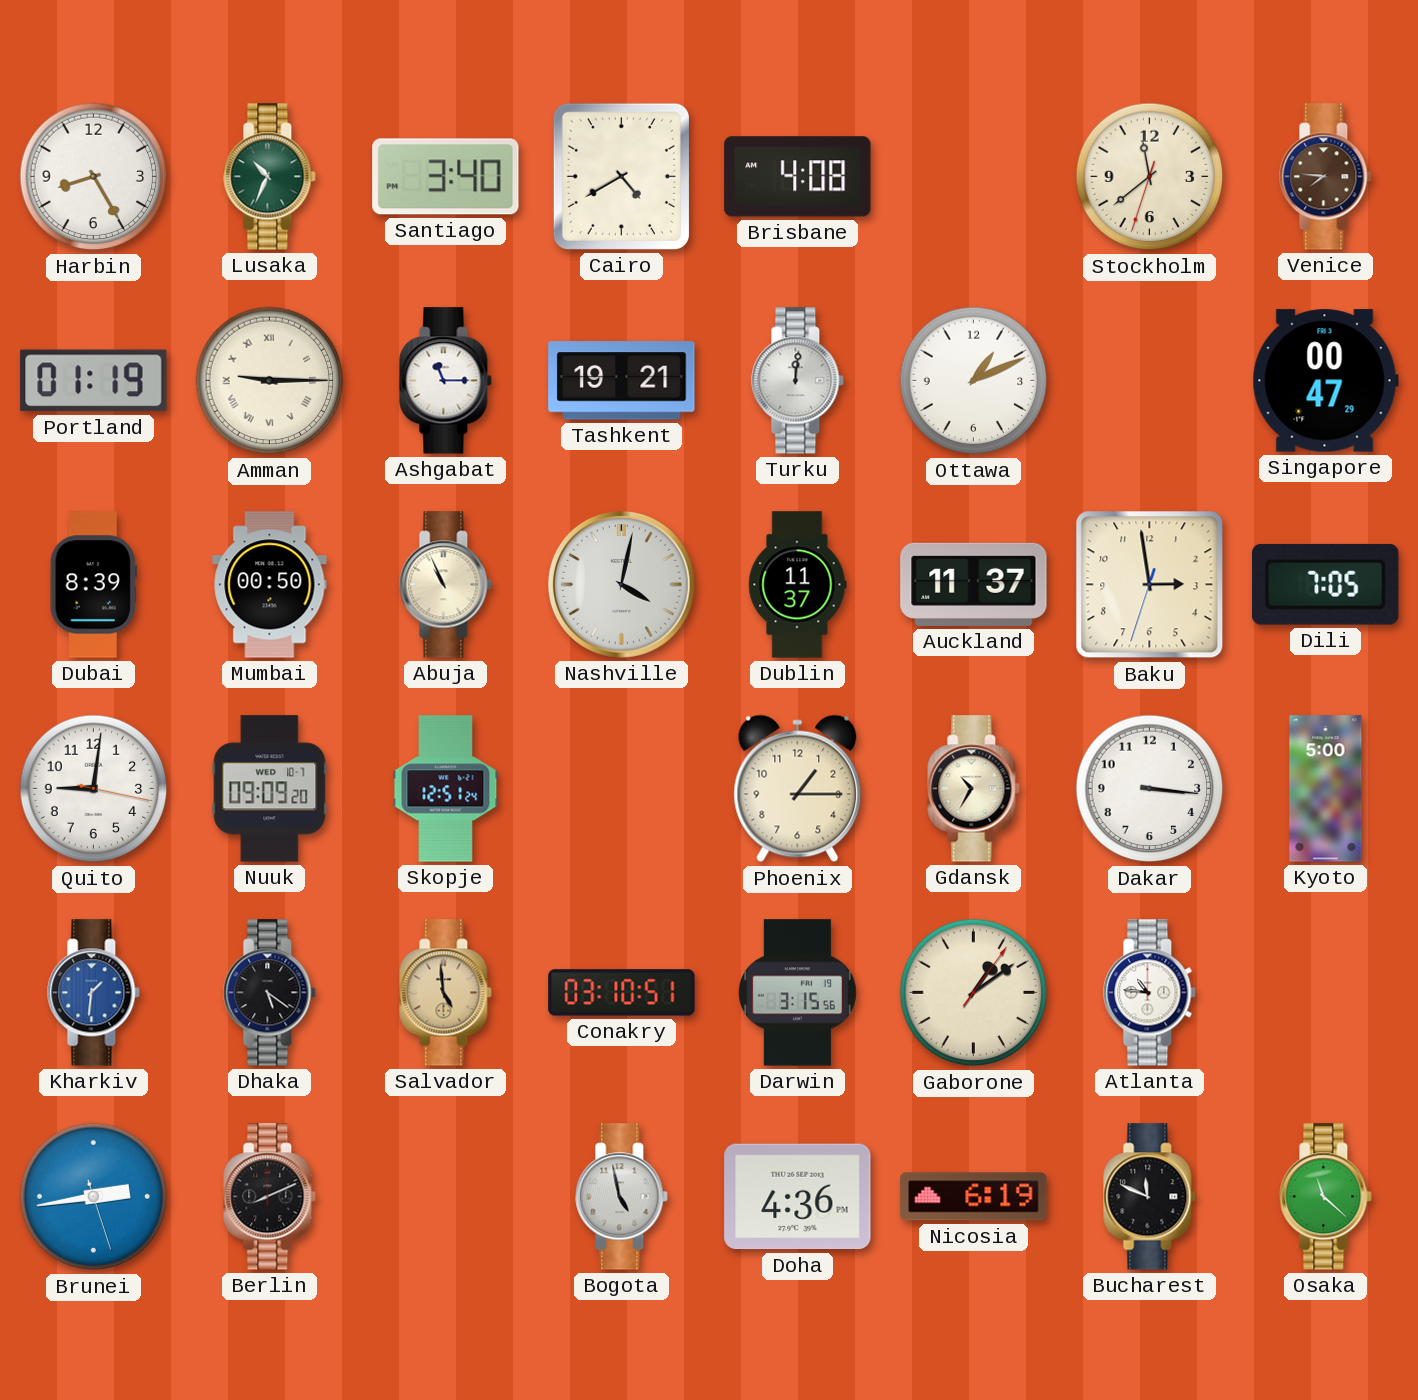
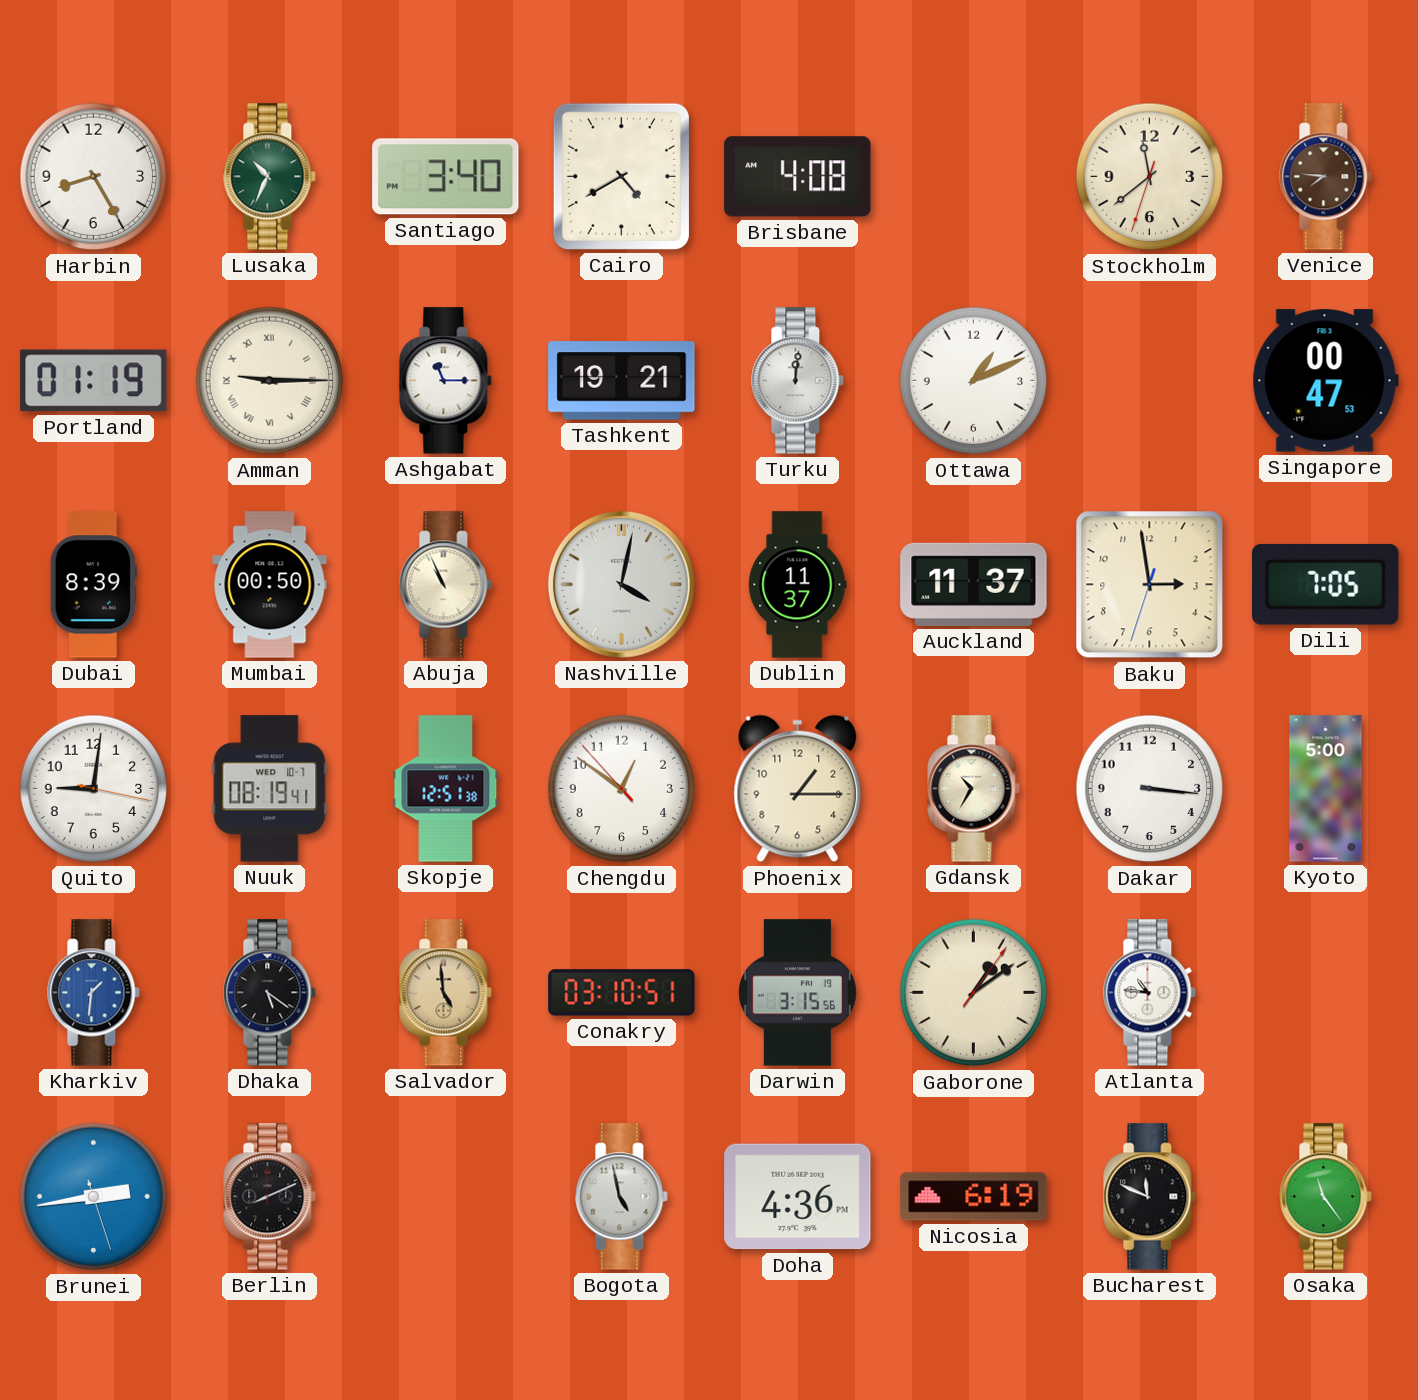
Singapore: 00:47:29 -> 00:47:53
Nuuk: 09:09 -> 08:19
Skopje: 12:51:24 -> 12:51:38
Chengdu: none -> 12:50
Osaka: 11:22 -> 11:24
